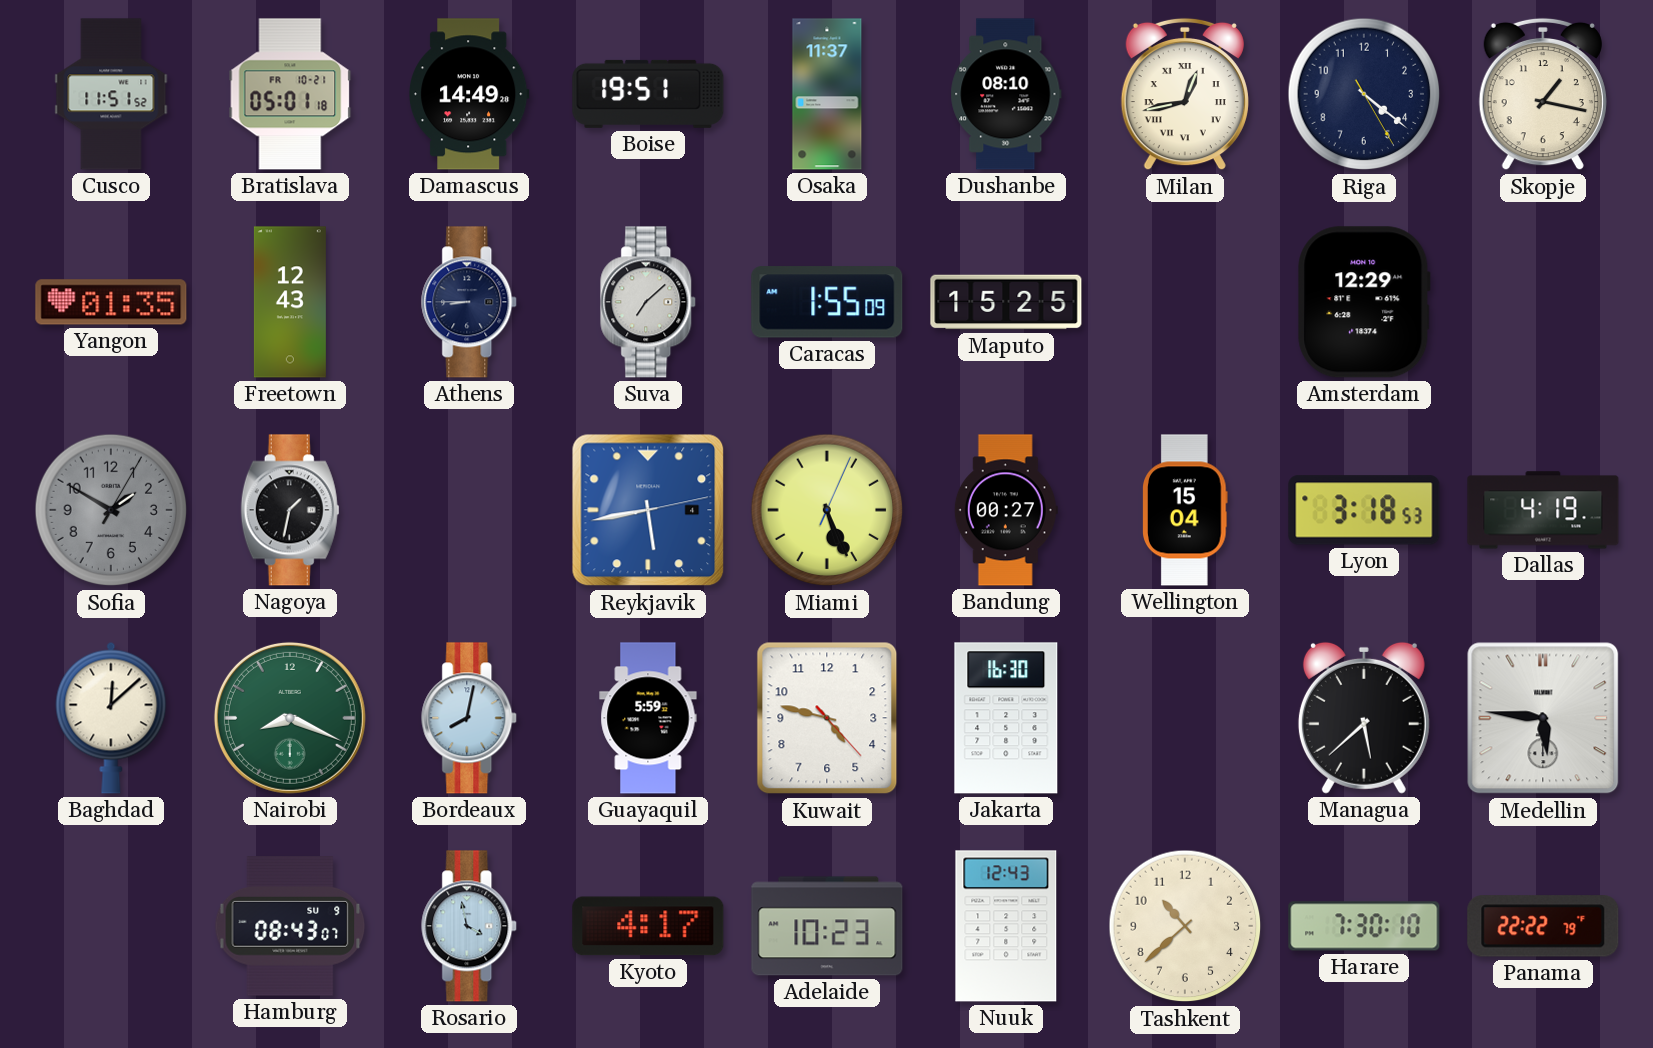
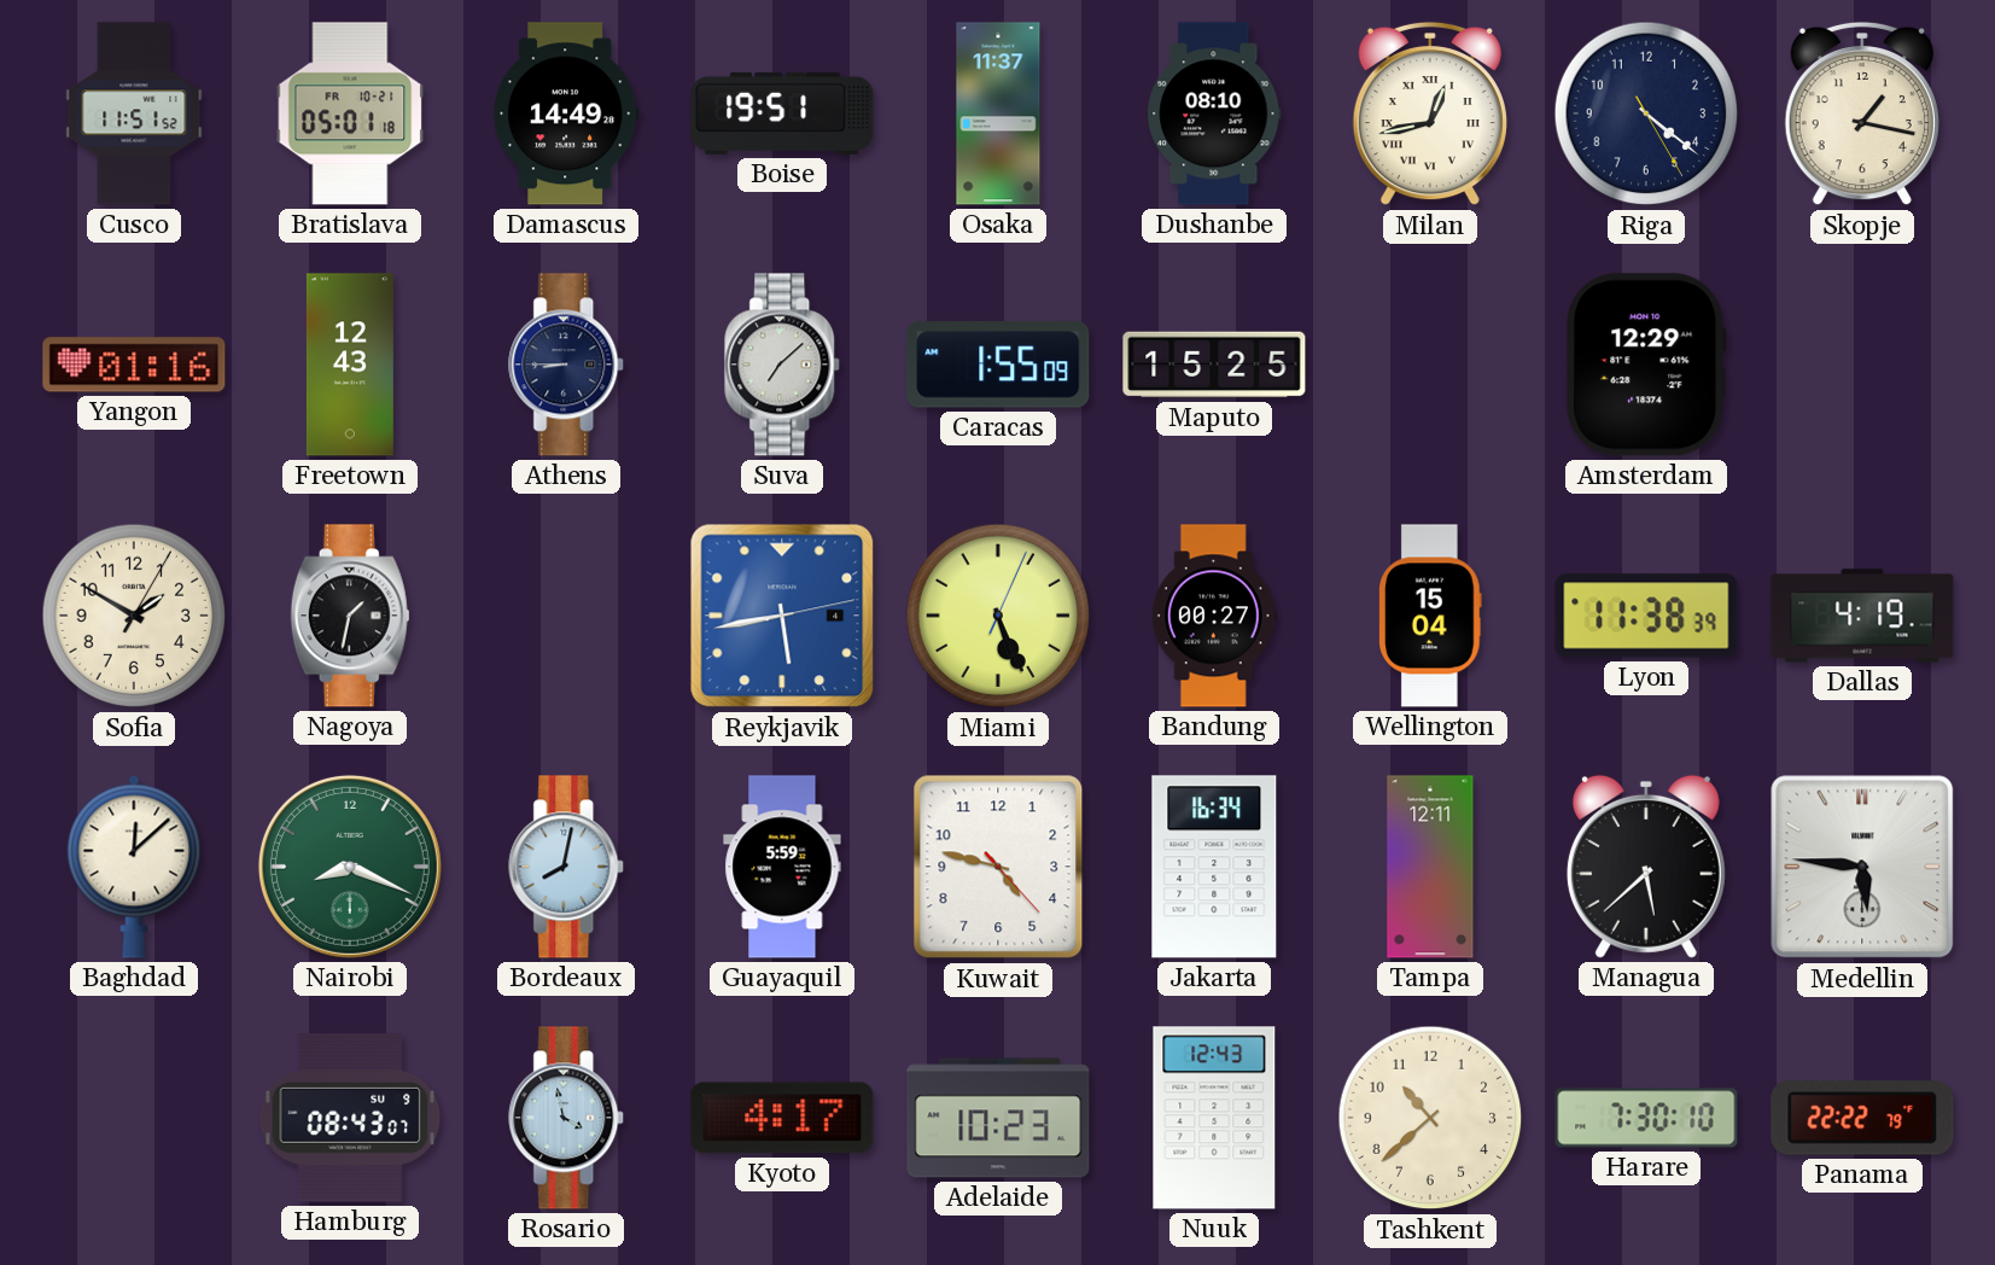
Yangon: 01:35 -> 01:16
Sofia dial: grey -> cream
Lyon: 3:18 -> 11:38
Jakarta: 16:30 -> 16:34
Tampa: none -> 12:11
